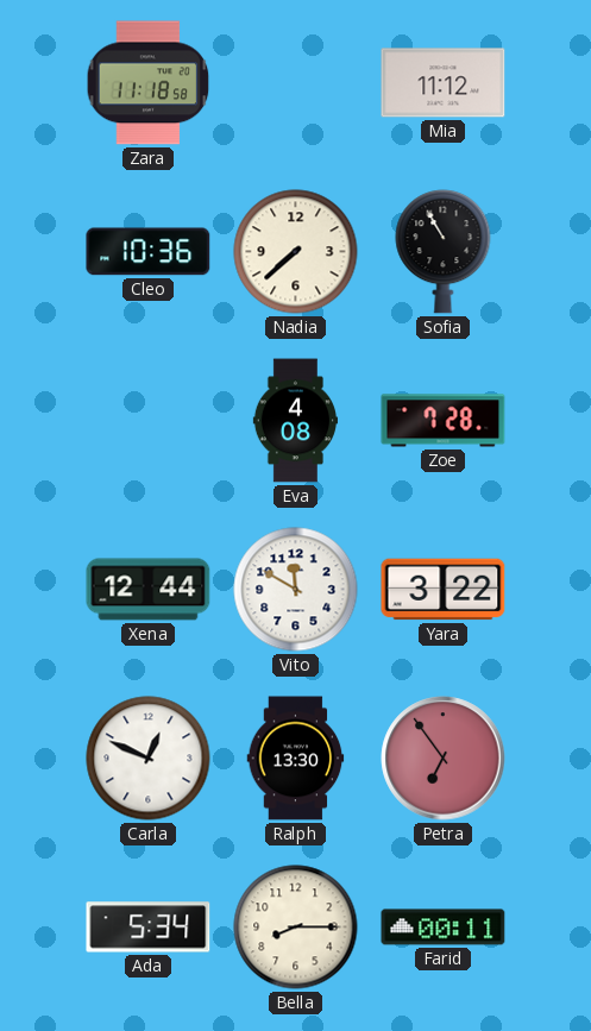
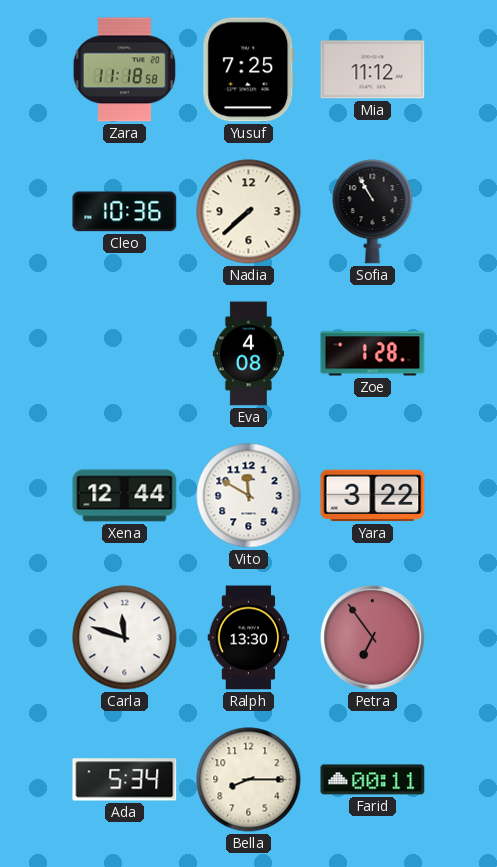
Yusuf: none -> 7:25
Zoe: 7:28 -> 1:28
Carla: 12:49 -> 11:48
